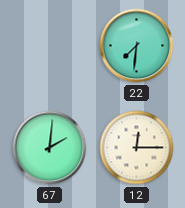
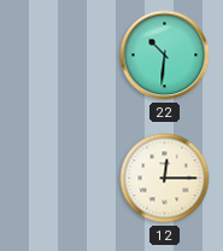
22: 7:31 -> 10:31
67: 2:01 -> none
